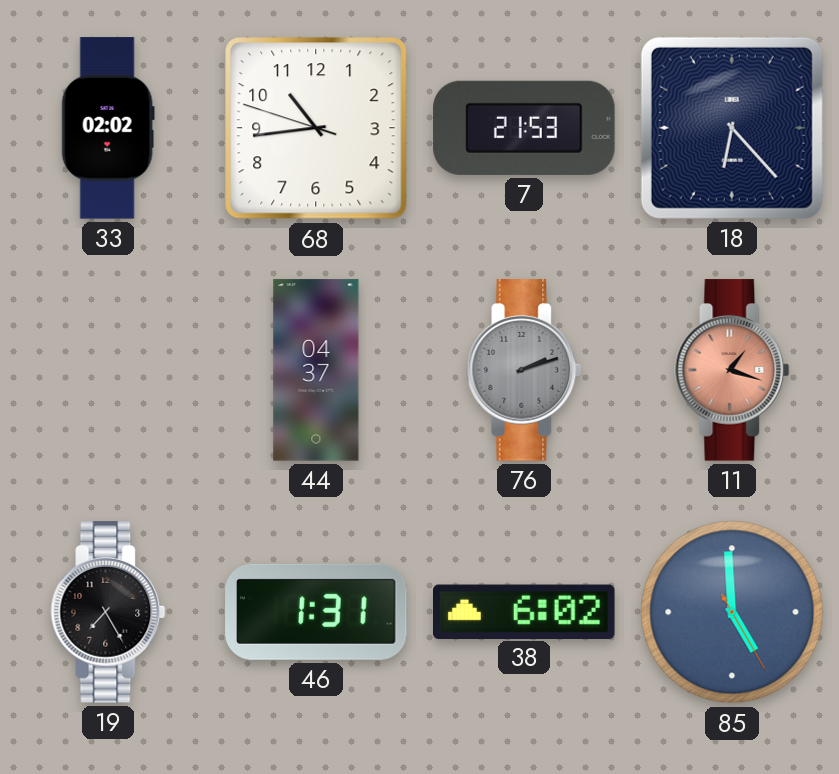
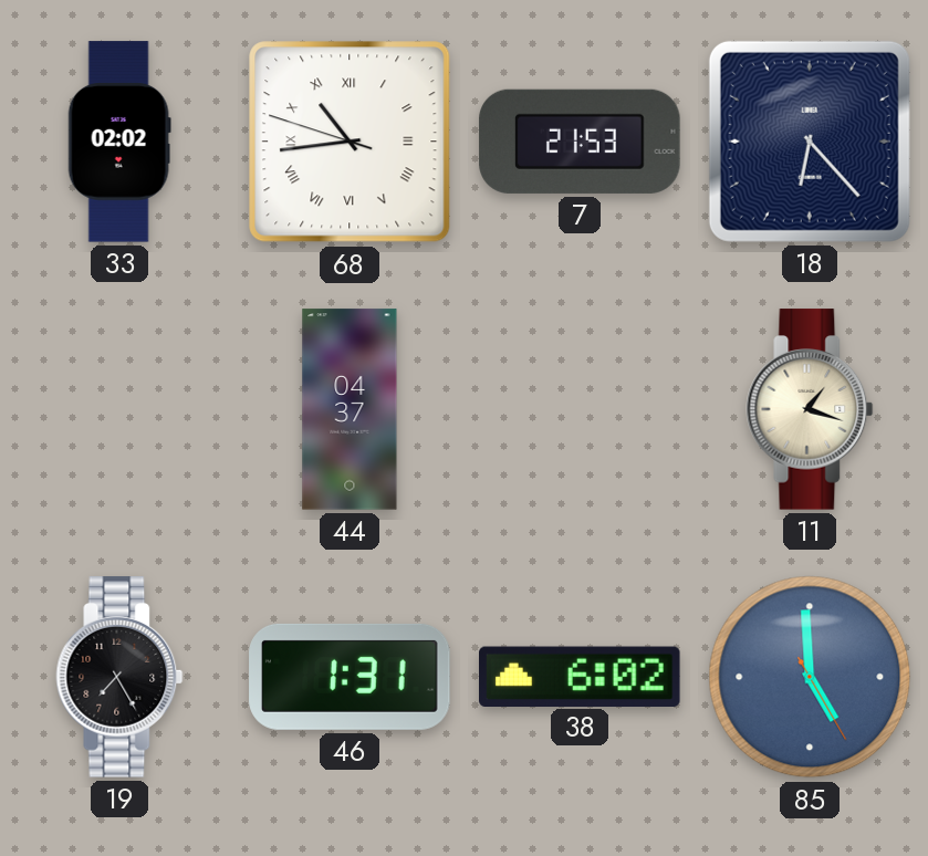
68 numerals: Arabic -> Roman
76: 2:12 -> none
11 dial: salmon -> cream
